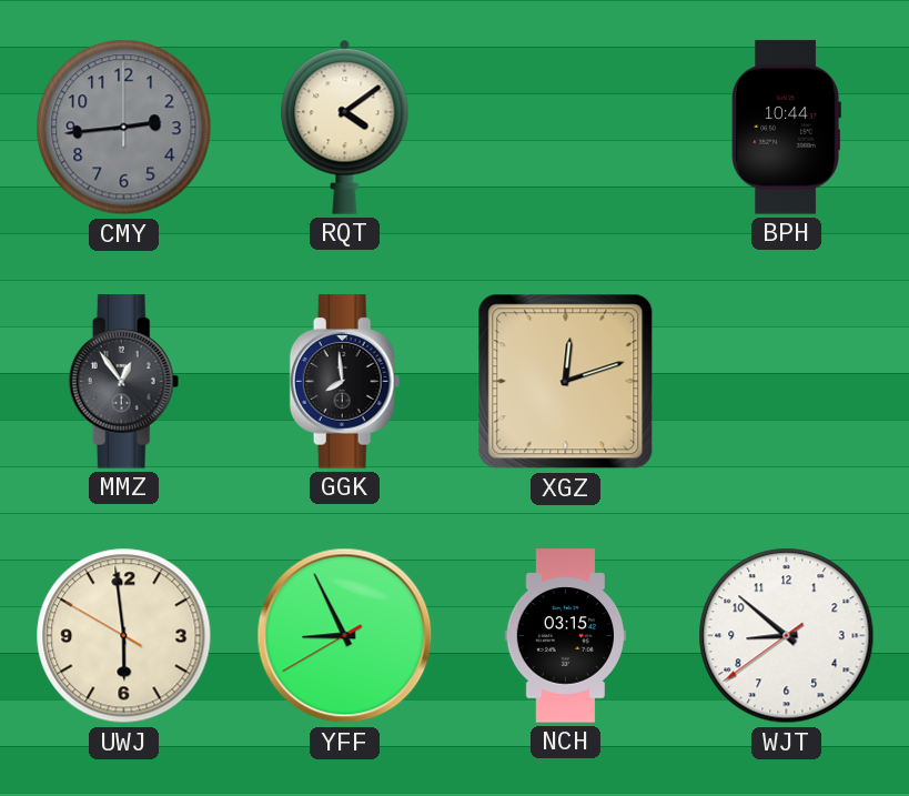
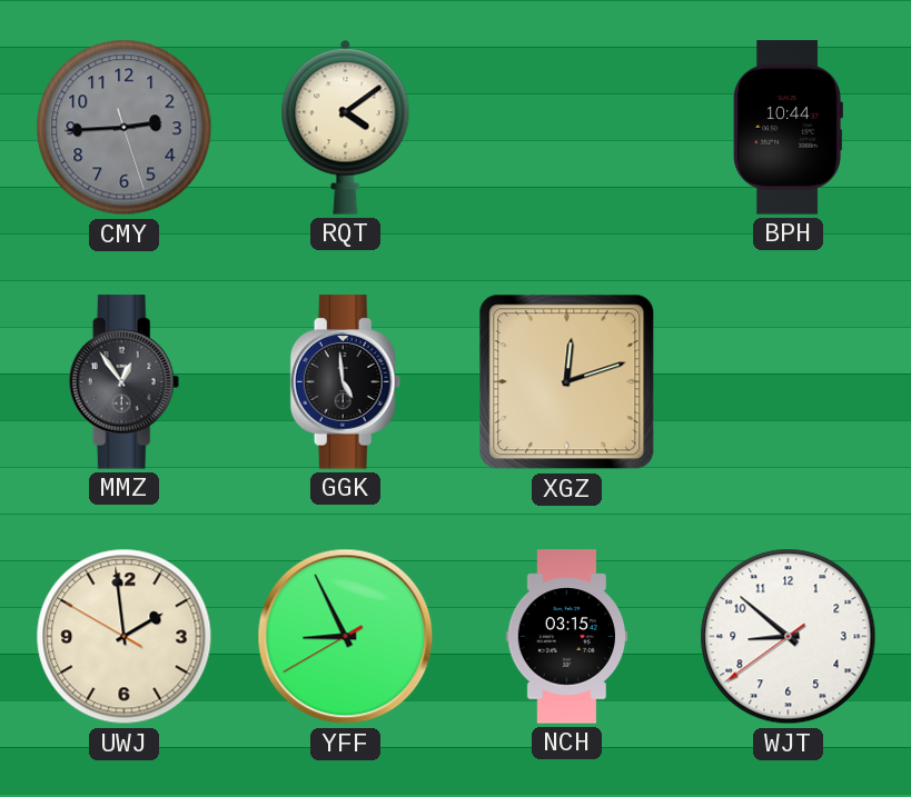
CMY: 2:44:00 -> 2:44:27
GGK: 7:59 -> 4:59
UWJ: 5:58 -> 1:58
